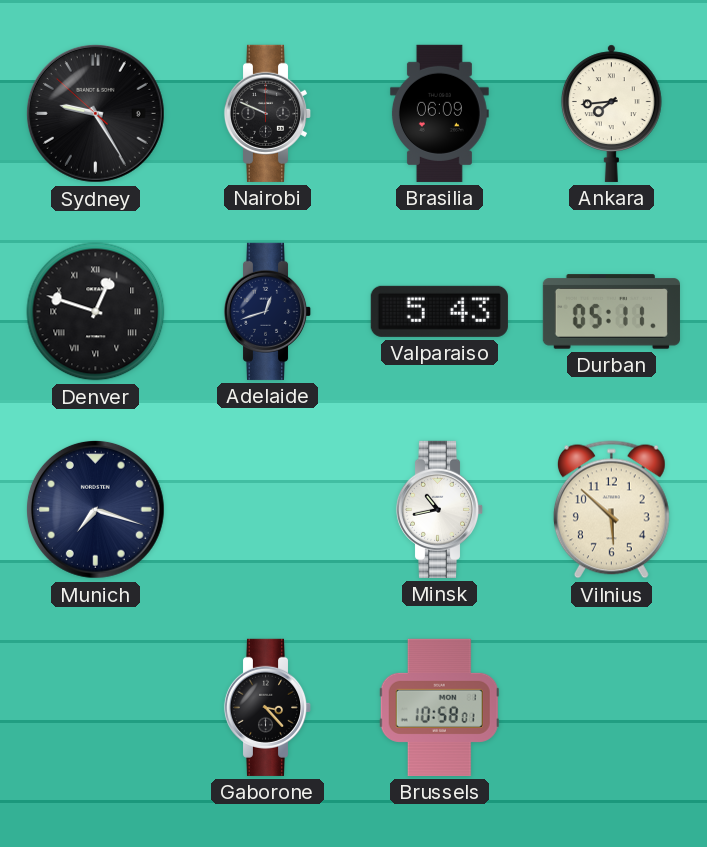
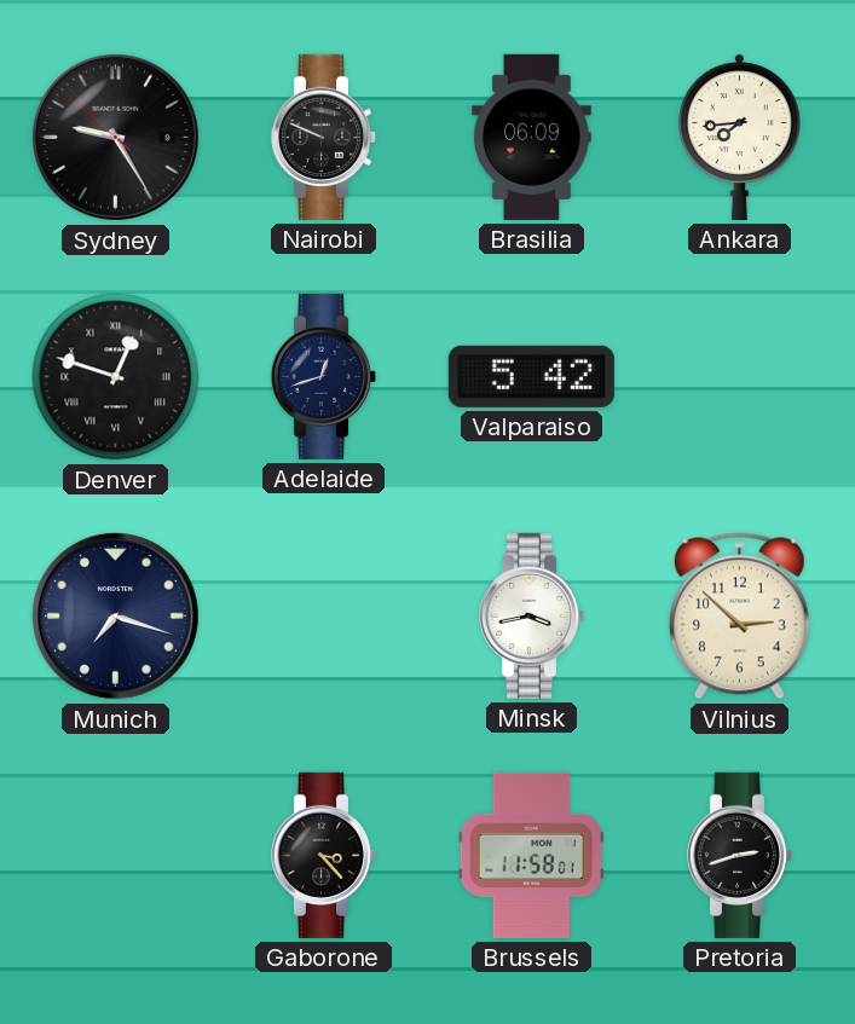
Valparaiso: 5:43 -> 5:42
Durban: 05:11 -> none
Minsk: 10:43 -> 3:43
Vilnius: 5:52 -> 2:52
Brussels: 10:58 -> 11:58
Pretoria: none -> 2:42
